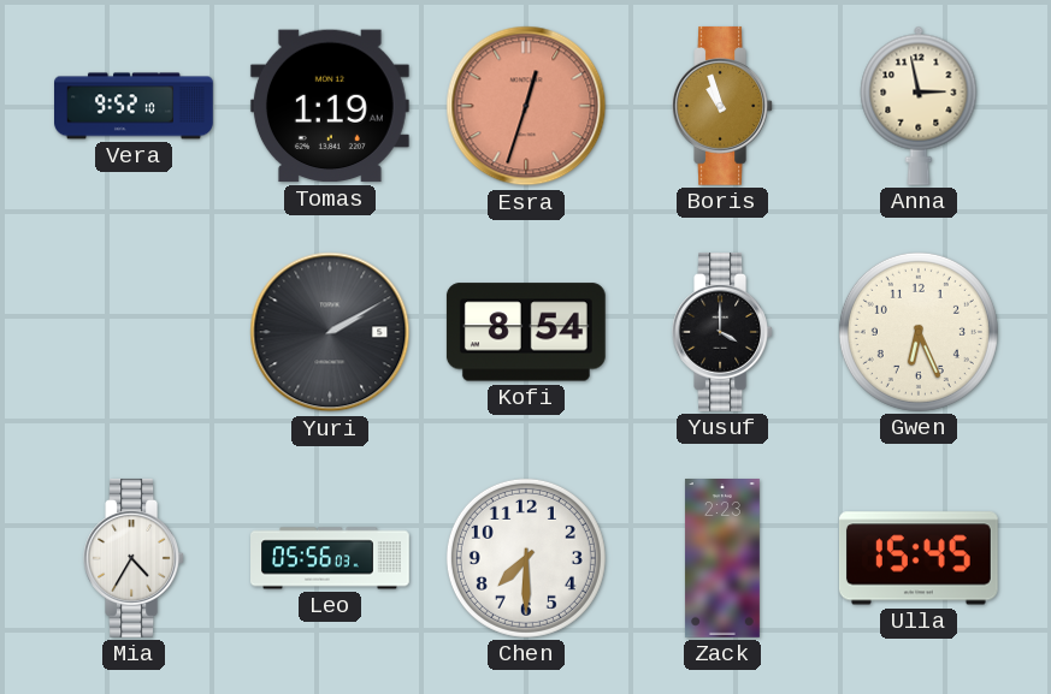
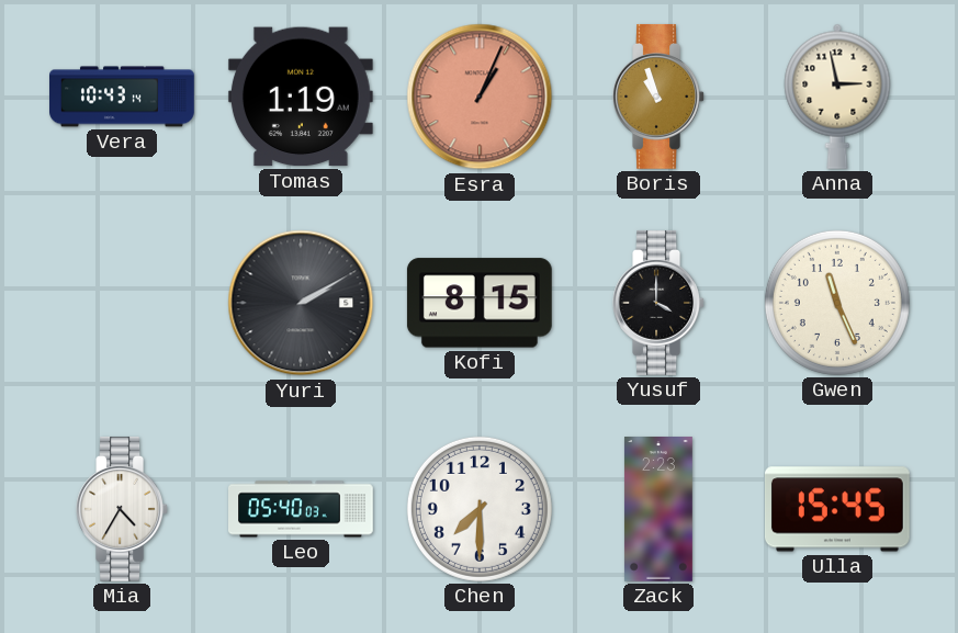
Vera: 9:52 -> 10:43
Esra: 12:33 -> 1:04
Kofi: 8:54 -> 8:15
Gwen: 6:26 -> 11:26
Leo: 05:56 -> 05:40
